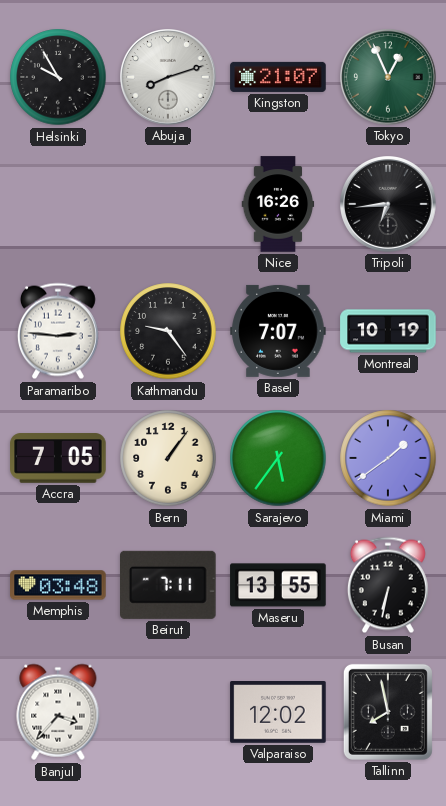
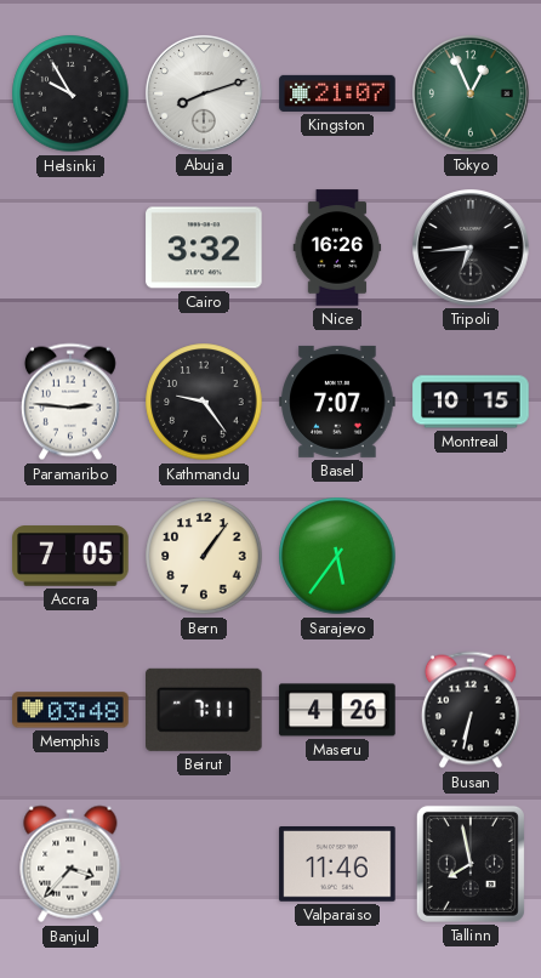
Cairo: none -> 3:32
Montreal: 10:19 -> 10:15
Miami: 1:39 -> none
Maseru: 13:55 -> 4:26
Valparaiso: 12:02 -> 11:46
